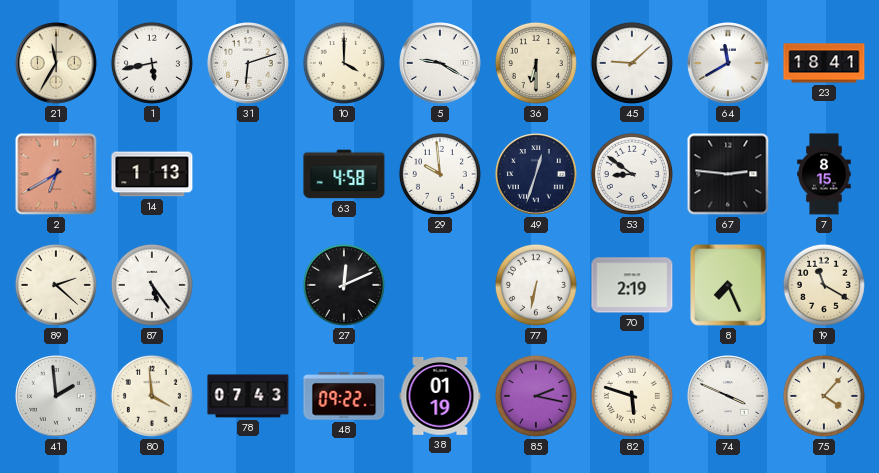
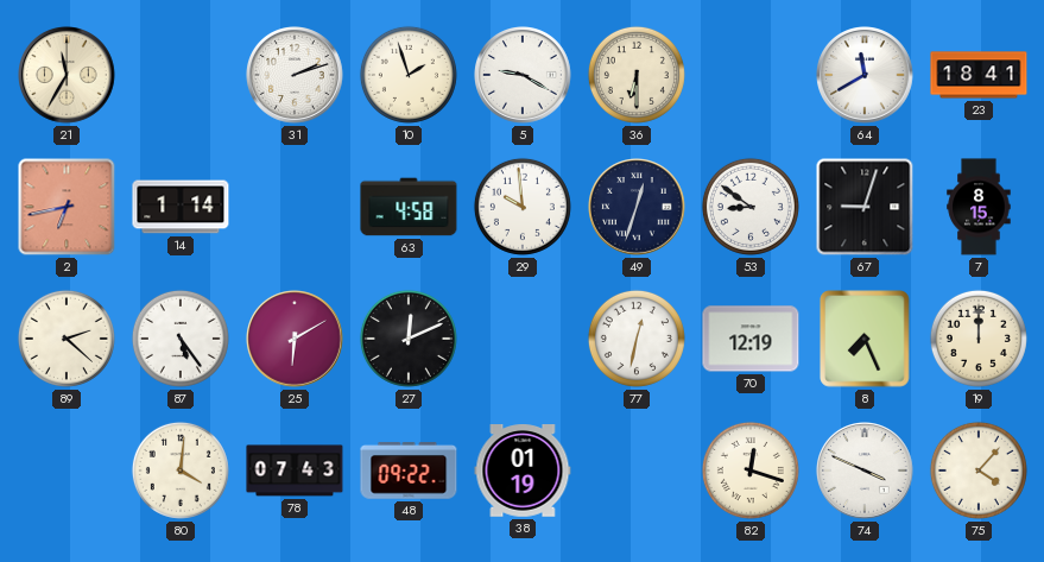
1: 5:43 -> none
31: 6:12 -> 2:12
10: 4:00 -> 1:57
45: 9:08 -> none
2: 6:40 -> 6:43
14: 1:13 -> 1:14
67: 2:46 -> 9:03
25: none -> 6:10
77: 6:32 -> 12:32
70: 2:19 -> 12:19
19: 11:20 -> 12:00
41: 1:59 -> none
80: 3:59 -> 4:01
85: 2:17 -> none
82: 5:48 -> 12:18
